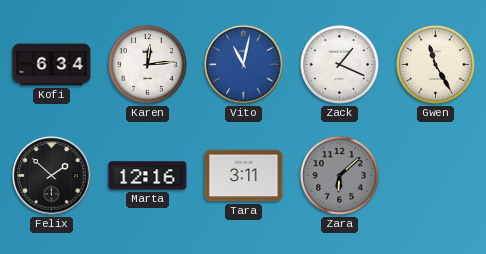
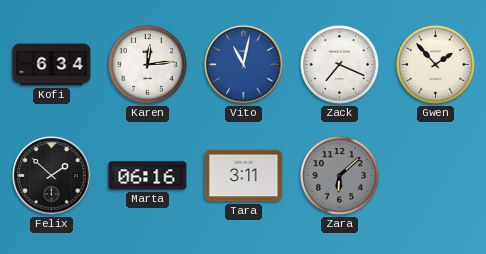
Zack: 1:19 -> 7:19
Gwen: 11:25 -> 1:53
Marta: 12:16 -> 06:16
